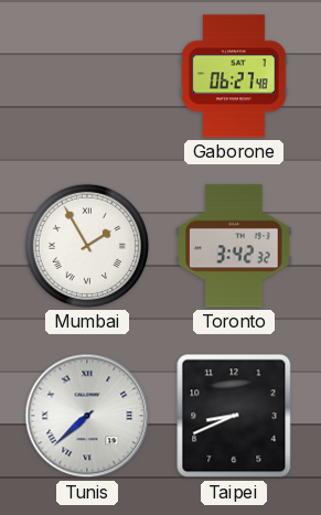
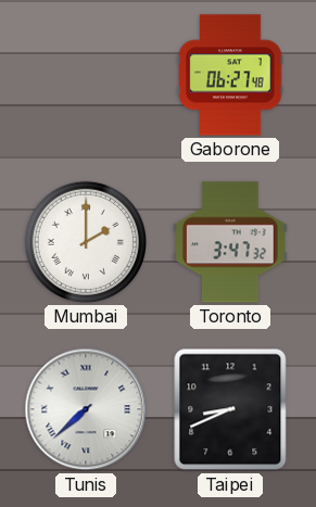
Mumbai: 1:55 -> 2:00
Toronto: 3:42 -> 3:47
